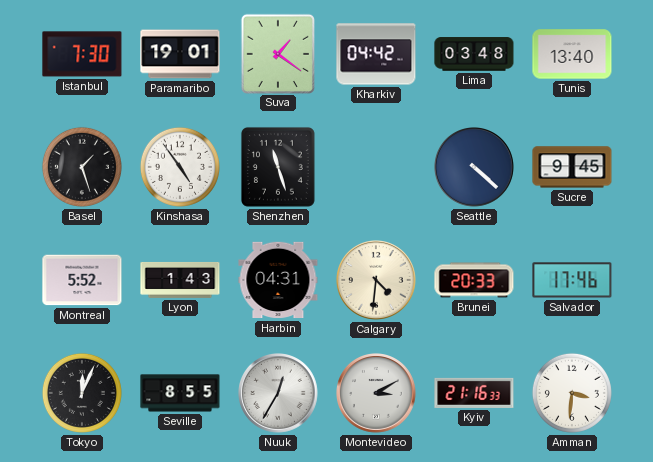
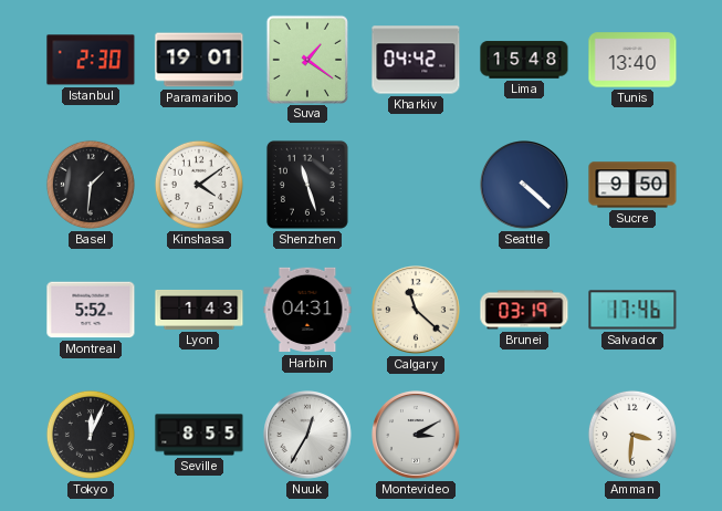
Istanbul: 7:30 -> 2:30
Lima: 03:48 -> 15:48
Basel: 1:27 -> 1:31
Kinshasa: 4:54 -> 4:09
Sucre: 9:45 -> 9:50
Calgary: 4:31 -> 11:22
Brunei: 20:33 -> 03:19
Kyiv: 21:16 -> none
